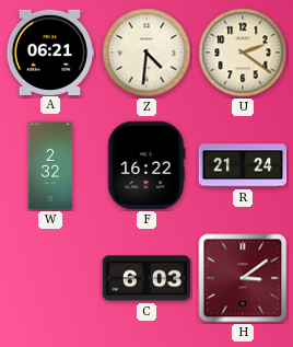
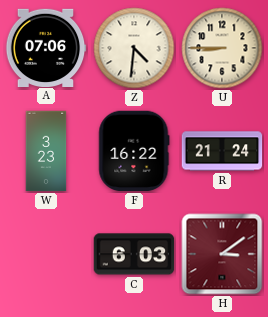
A: 06:21 -> 07:06
U: 2:21 -> 8:45
W: 2:32 -> 3:23
